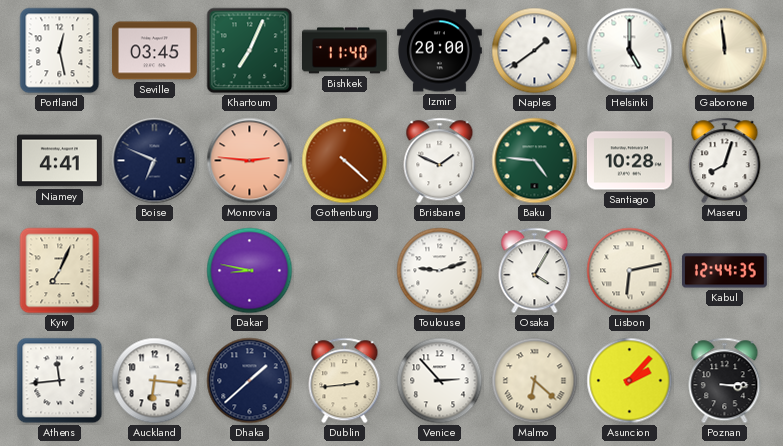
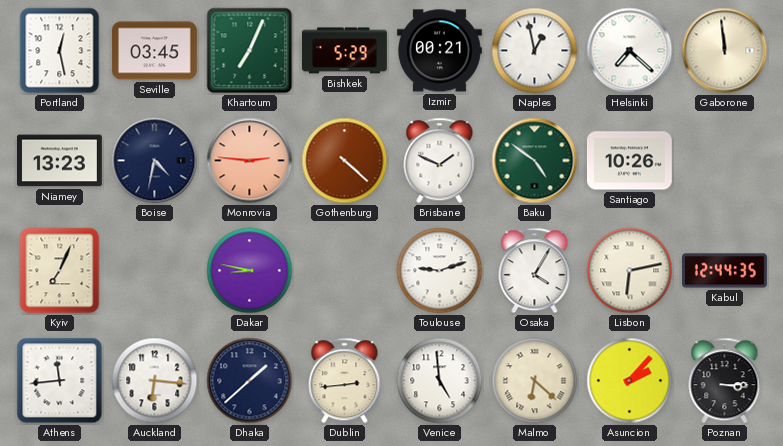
Bishkek: 11:40 -> 5:29
Izmir: 20:00 -> 00:21
Naples: 1:39 -> 12:58
Helsinki: 5:00 -> 7:22
Niamey: 4:41 -> 13:23
Boise: 6:49 -> 4:32
Baku: 4:46 -> 4:51
Santiago: 10:28 -> 10:26
Maseru: 8:03 -> none
Venice: 2:53 -> 4:59
